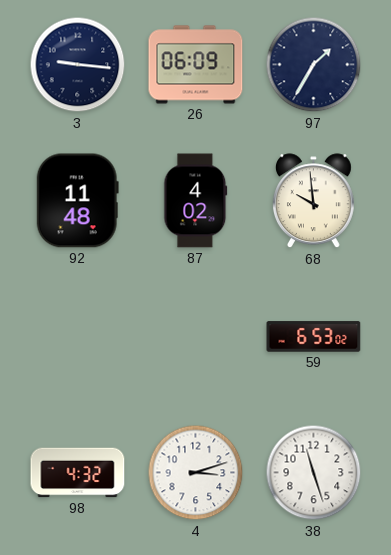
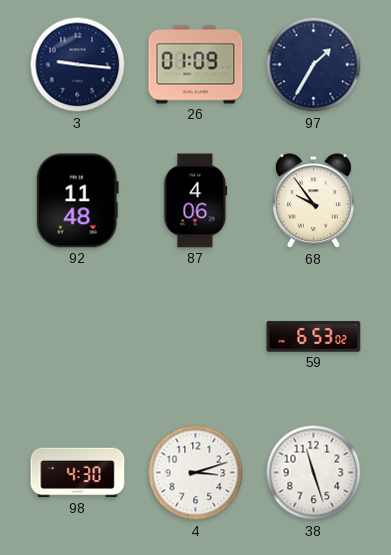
26: 06:09 -> 01:09
87: 4:02 -> 4:06
68: 9:59 -> 9:54
98: 4:32 -> 4:30
